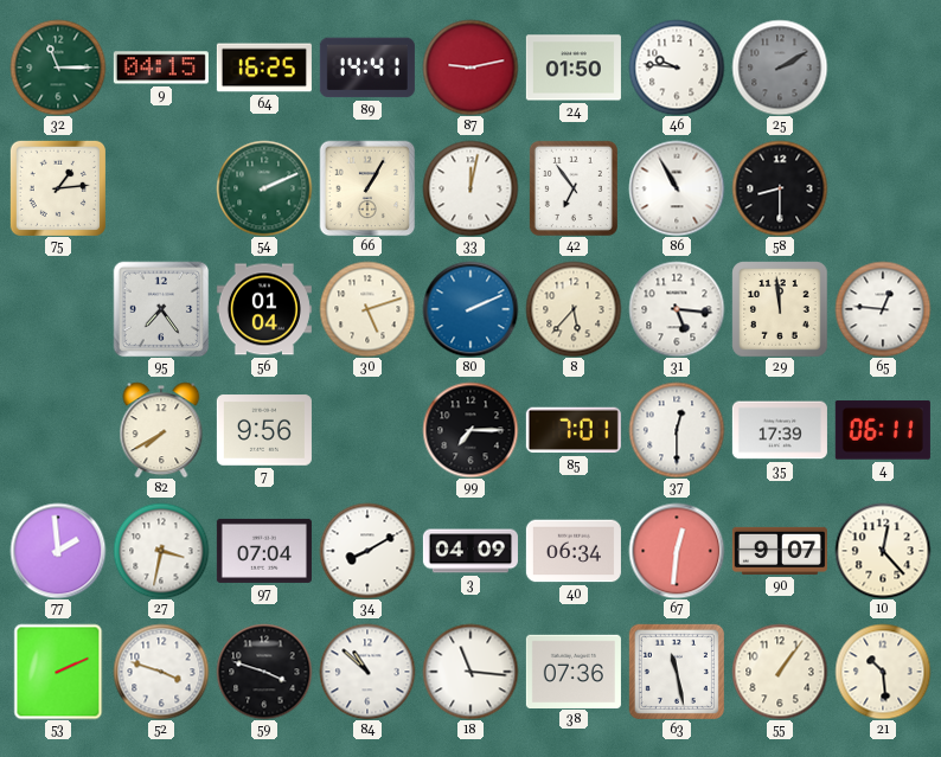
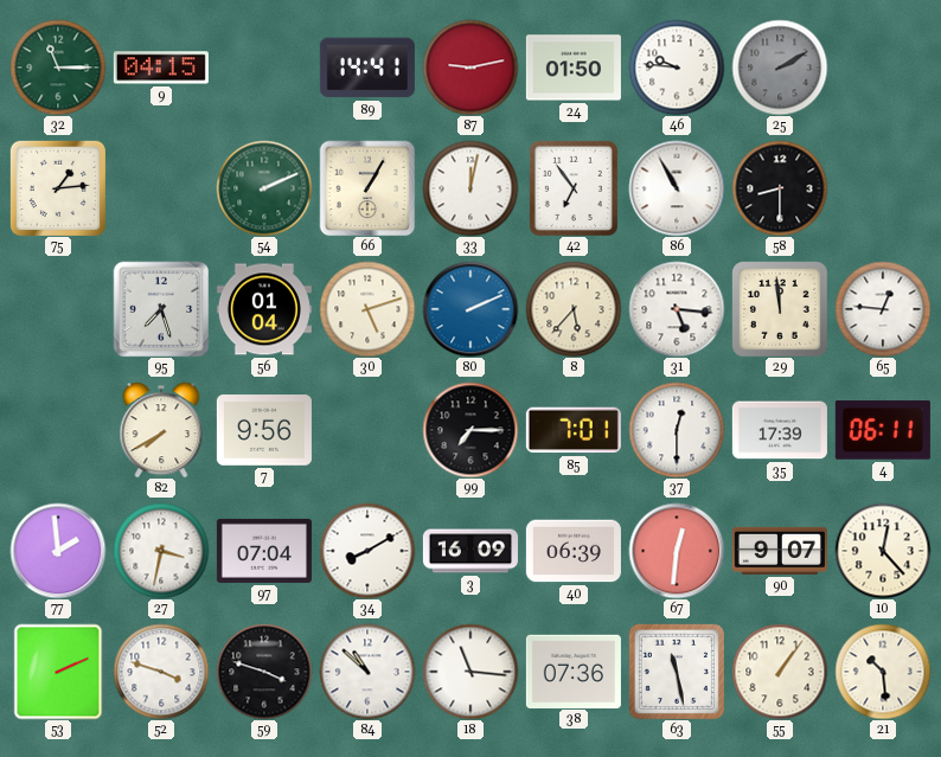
64: 16:25 -> none
95: 7:24 -> 7:27
3: 04:09 -> 16:09
40: 06:34 -> 06:39
